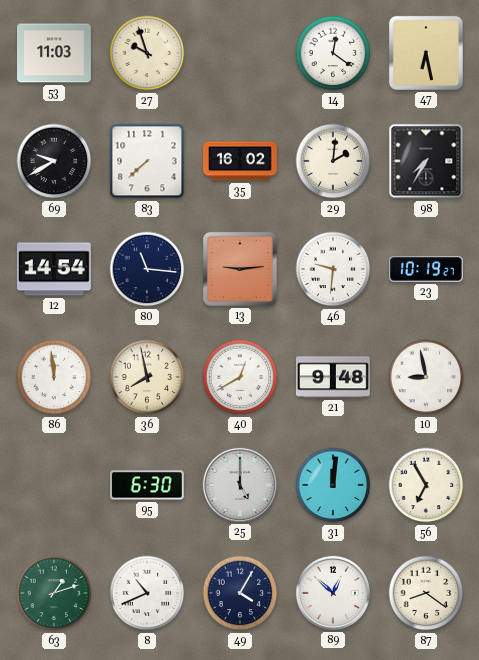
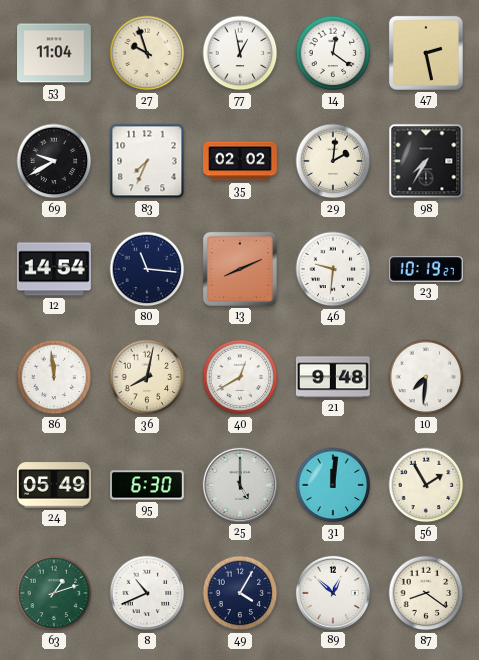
53: 11:03 -> 11:04
77: none -> 12:58
47: 6:28 -> 2:28
83: 7:38 -> 7:34
35: 16:02 -> 02:02
13: 9:14 -> 8:11
36: 7:58 -> 8:02
10: 8:58 -> 7:31
24: none -> 05:49
56: 6:55 -> 1:55
